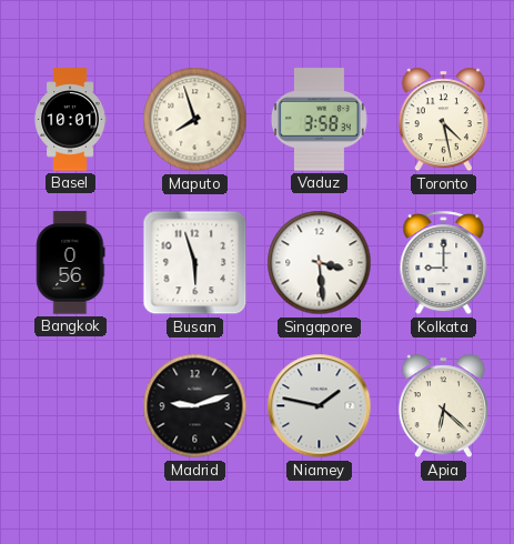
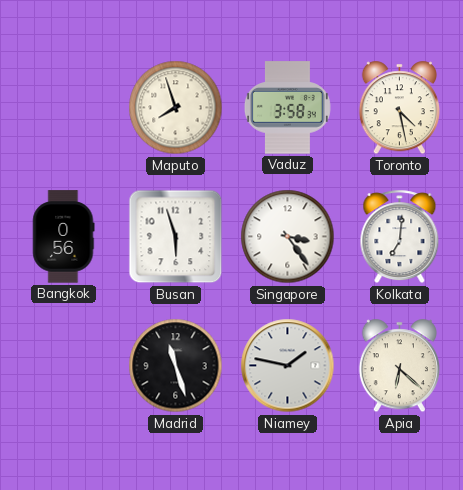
Basel: 10:01 -> none
Singapore: 3:29 -> 3:24
Kolkata: 9:00 -> 7:01
Madrid: 9:12 -> 11:27
